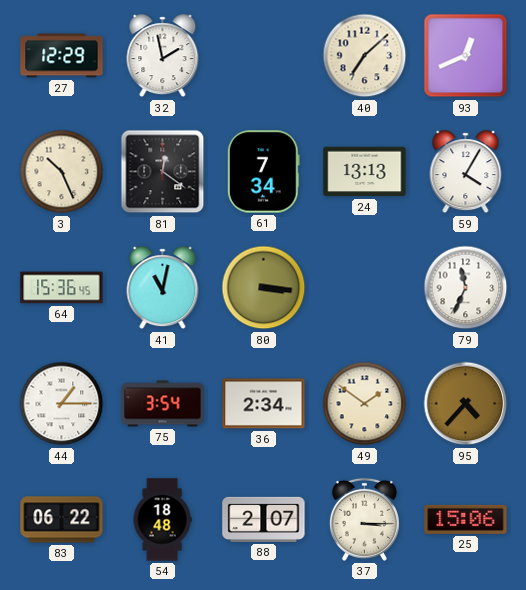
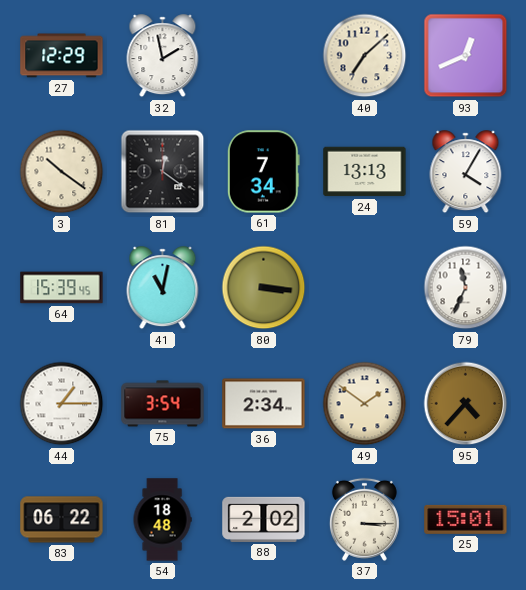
3: 10:26 -> 10:21
64: 15:36 -> 15:39
88: 2:07 -> 2:02
25: 15:06 -> 15:01
